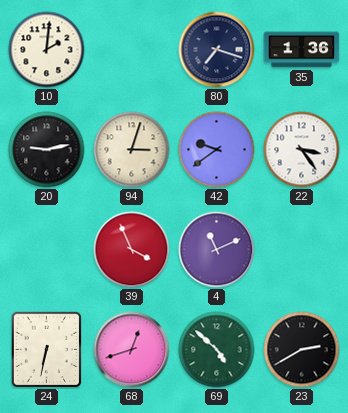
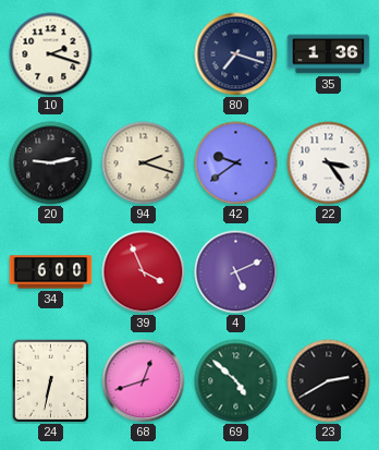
10: 2:01 -> 2:18
94: 3:03 -> 2:18
34: none -> 6:00
4: 11:11 -> 5:11
